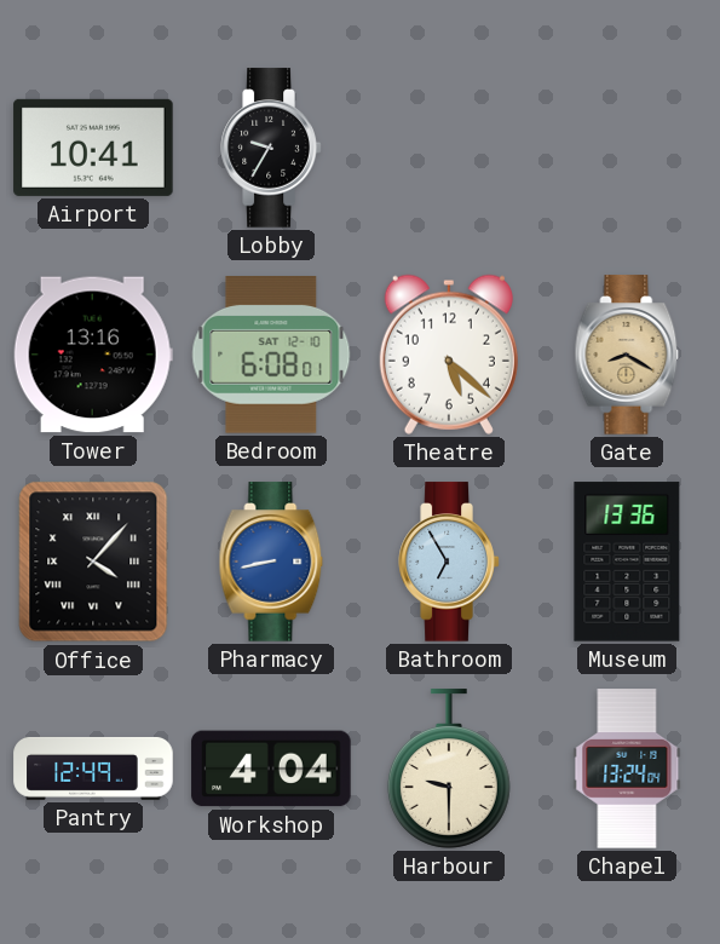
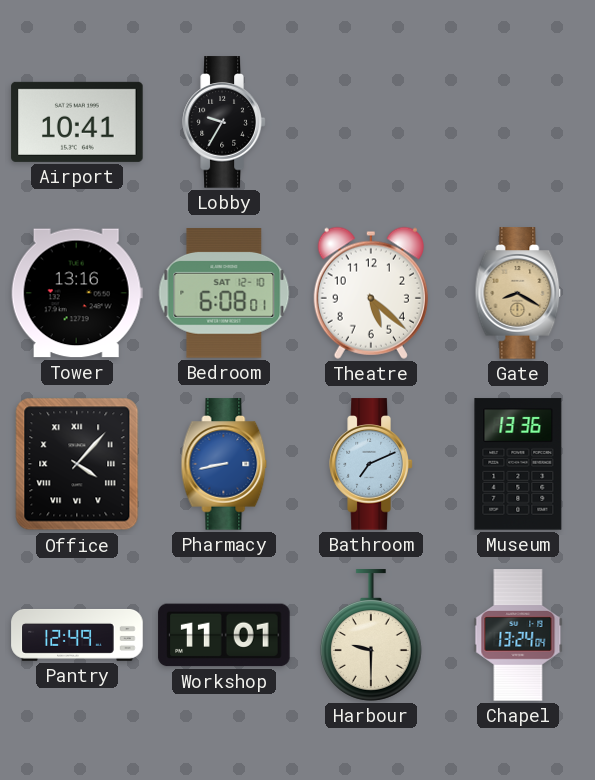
Bathroom: 6:55 -> 7:11
Workshop: 4:04 -> 11:01
